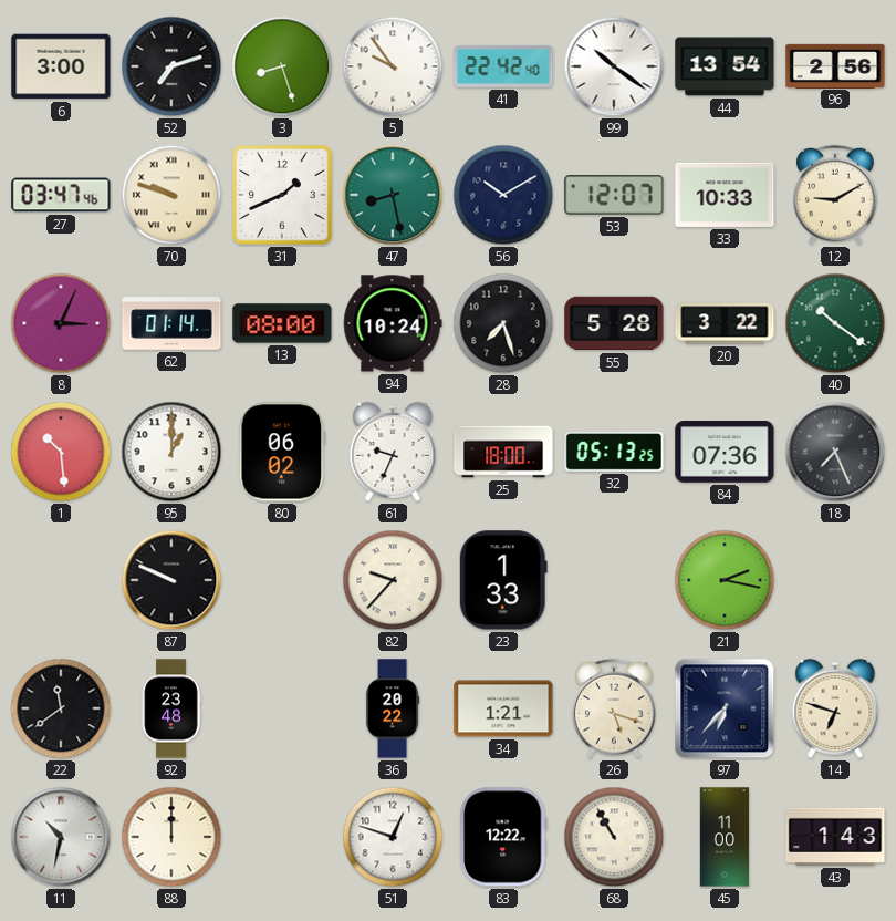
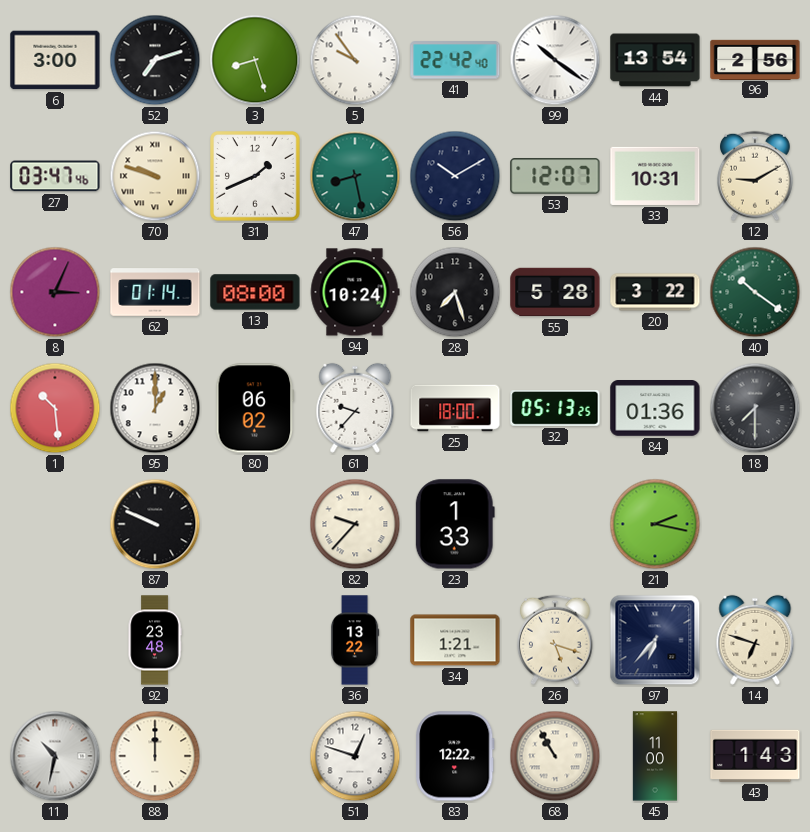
33: 10:33 -> 10:31
61: 9:34 -> 9:37
84: 07:36 -> 01:36
18: 7:26 -> 7:30
22: 11:39 -> none
36: 20:22 -> 13:22
